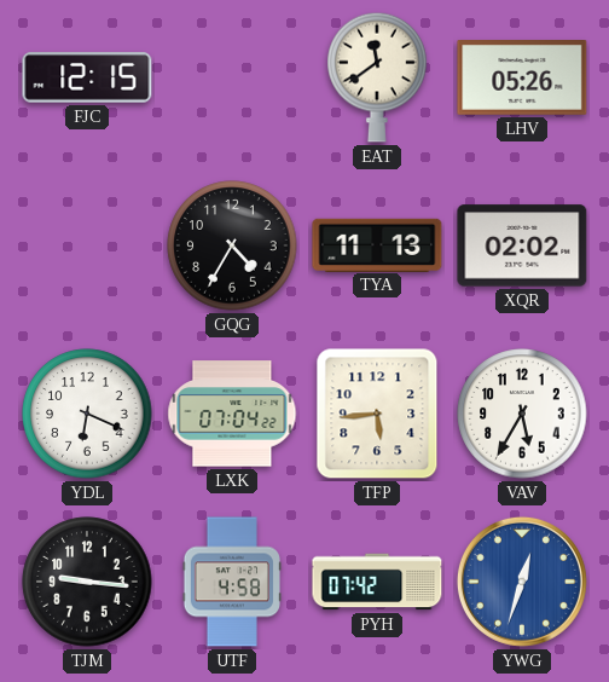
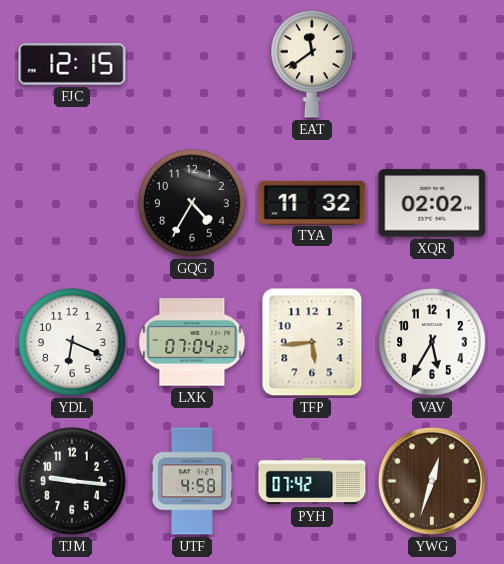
LHV: 05:26 -> none
TYA: 11:13 -> 11:32
YWG dial: blue -> brown
